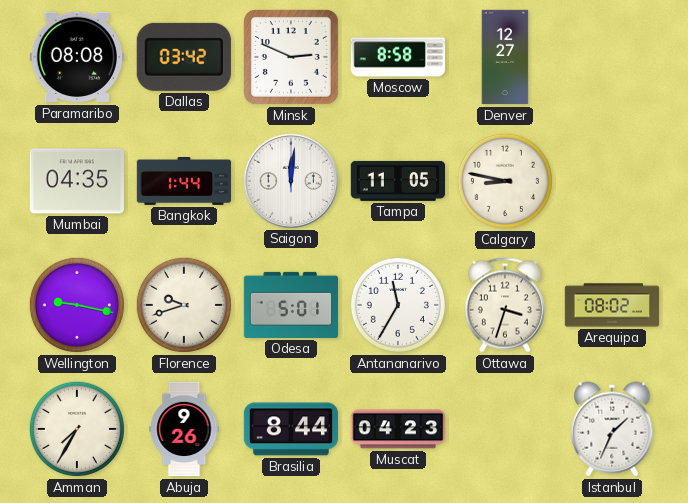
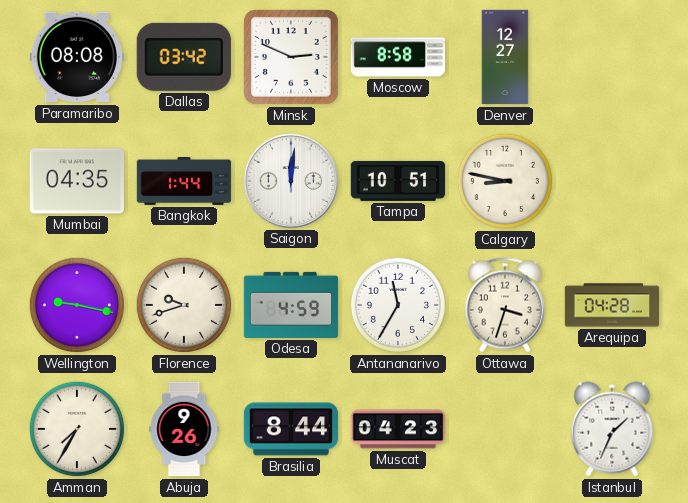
Tampa: 11:05 -> 10:51
Odesa: 5:01 -> 4:59
Arequipa: 08:02 -> 04:28
